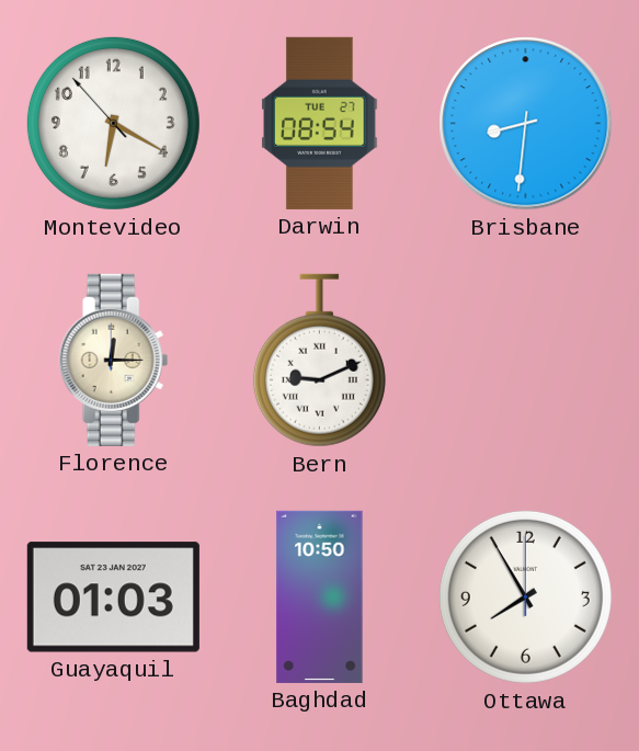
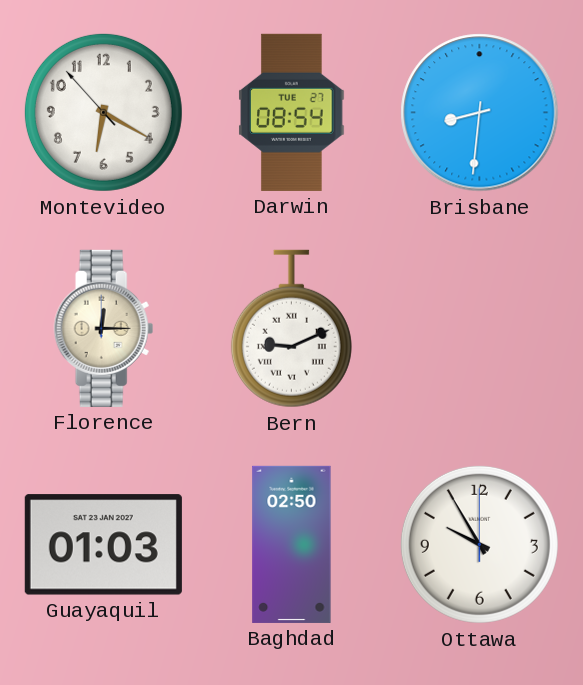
Baghdad: 10:50 -> 02:50
Ottawa: 7:55 -> 9:55
